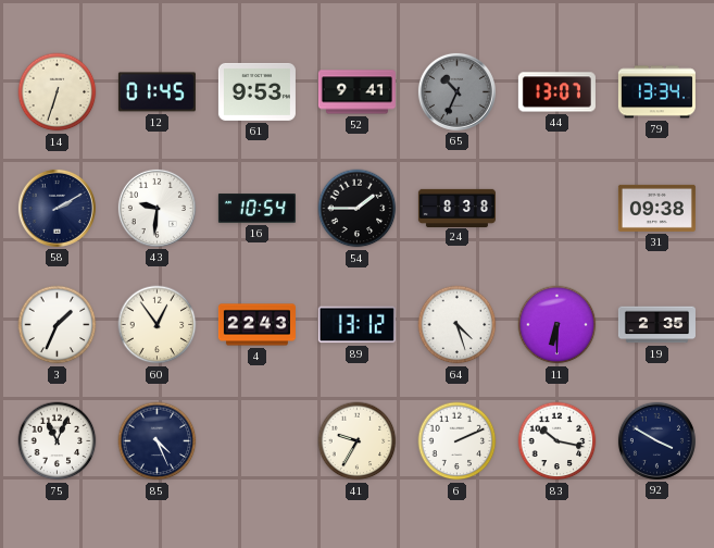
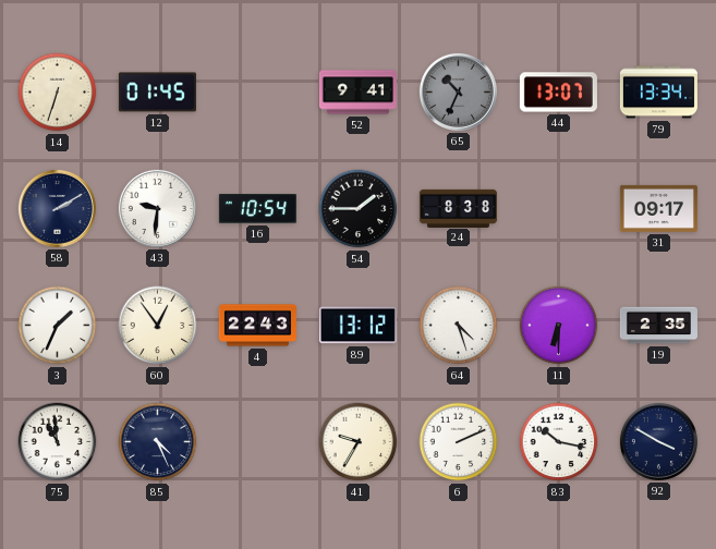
61: 9:53 -> none
31: 09:38 -> 09:17
75: 11:04 -> 10:59
